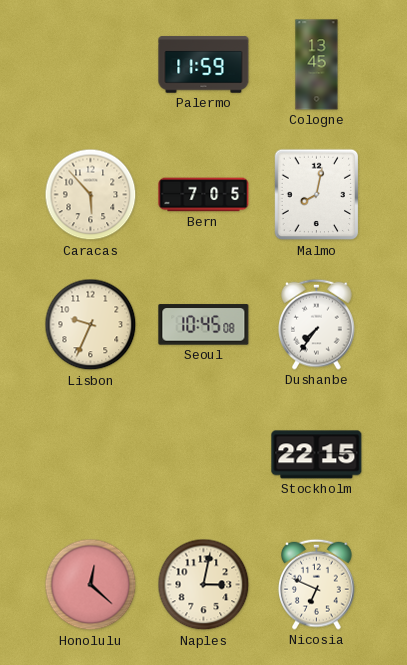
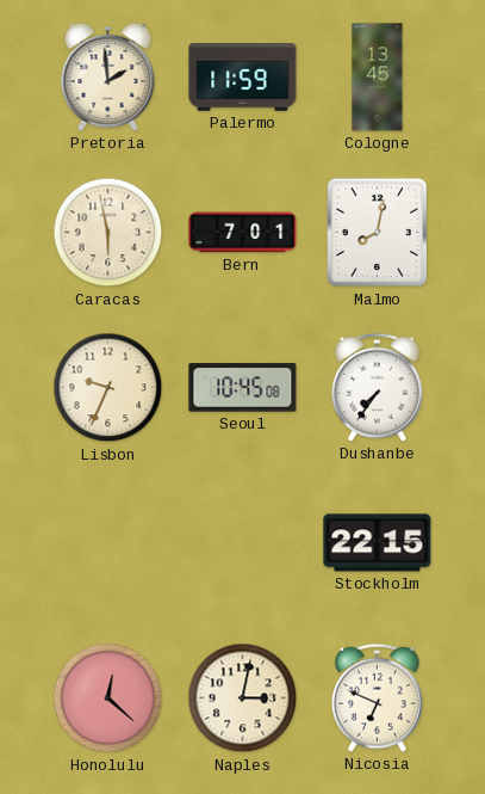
Pretoria: none -> 1:59
Caracas: 5:53 -> 5:58
Bern: 7:05 -> 7:01
